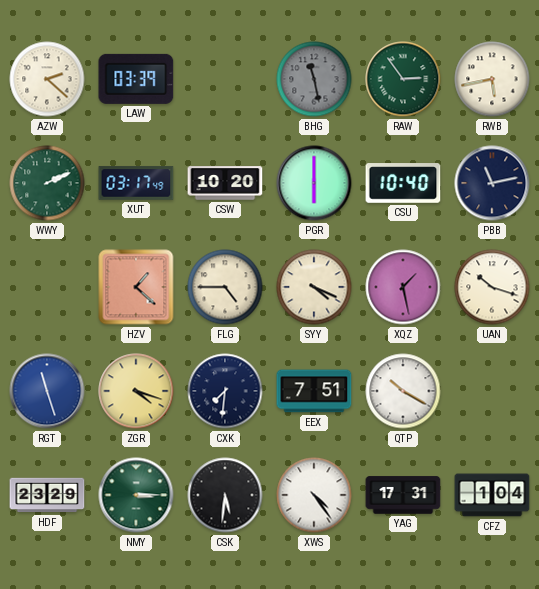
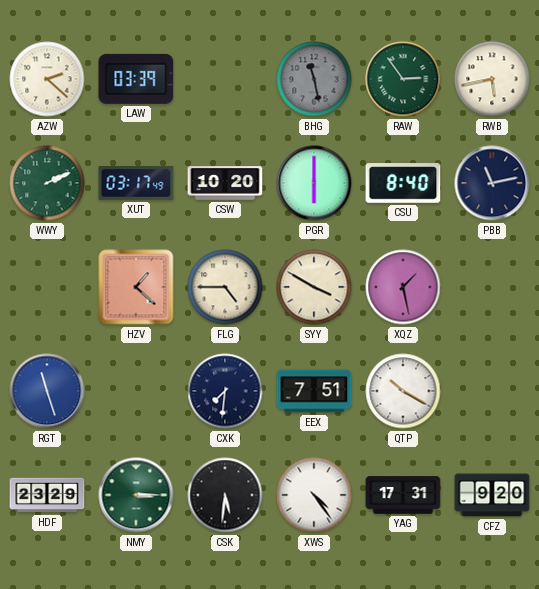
CSU: 10:40 -> 8:40
SYY: 4:19 -> 3:50
UAN: 10:18 -> none
ZGR: 4:18 -> none
CFZ: 1:04 -> 9:20
